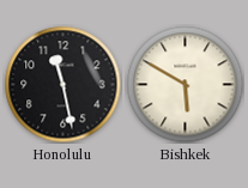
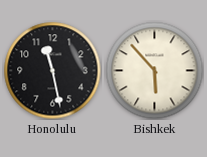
Bishkek: 5:50 -> 5:53
